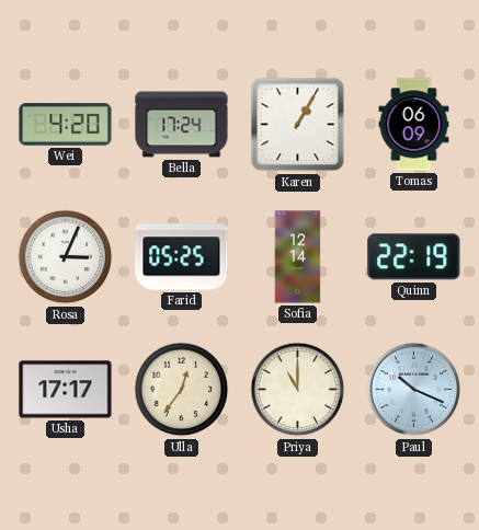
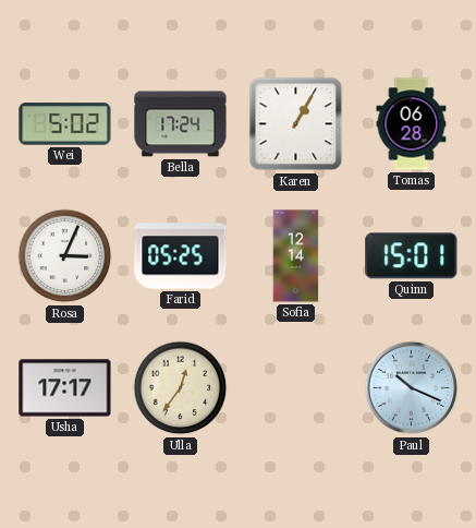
Wei: 4:20 -> 5:02
Tomas: 06:09 -> 06:28
Quinn: 22:19 -> 15:01
Priya: 11:00 -> none
